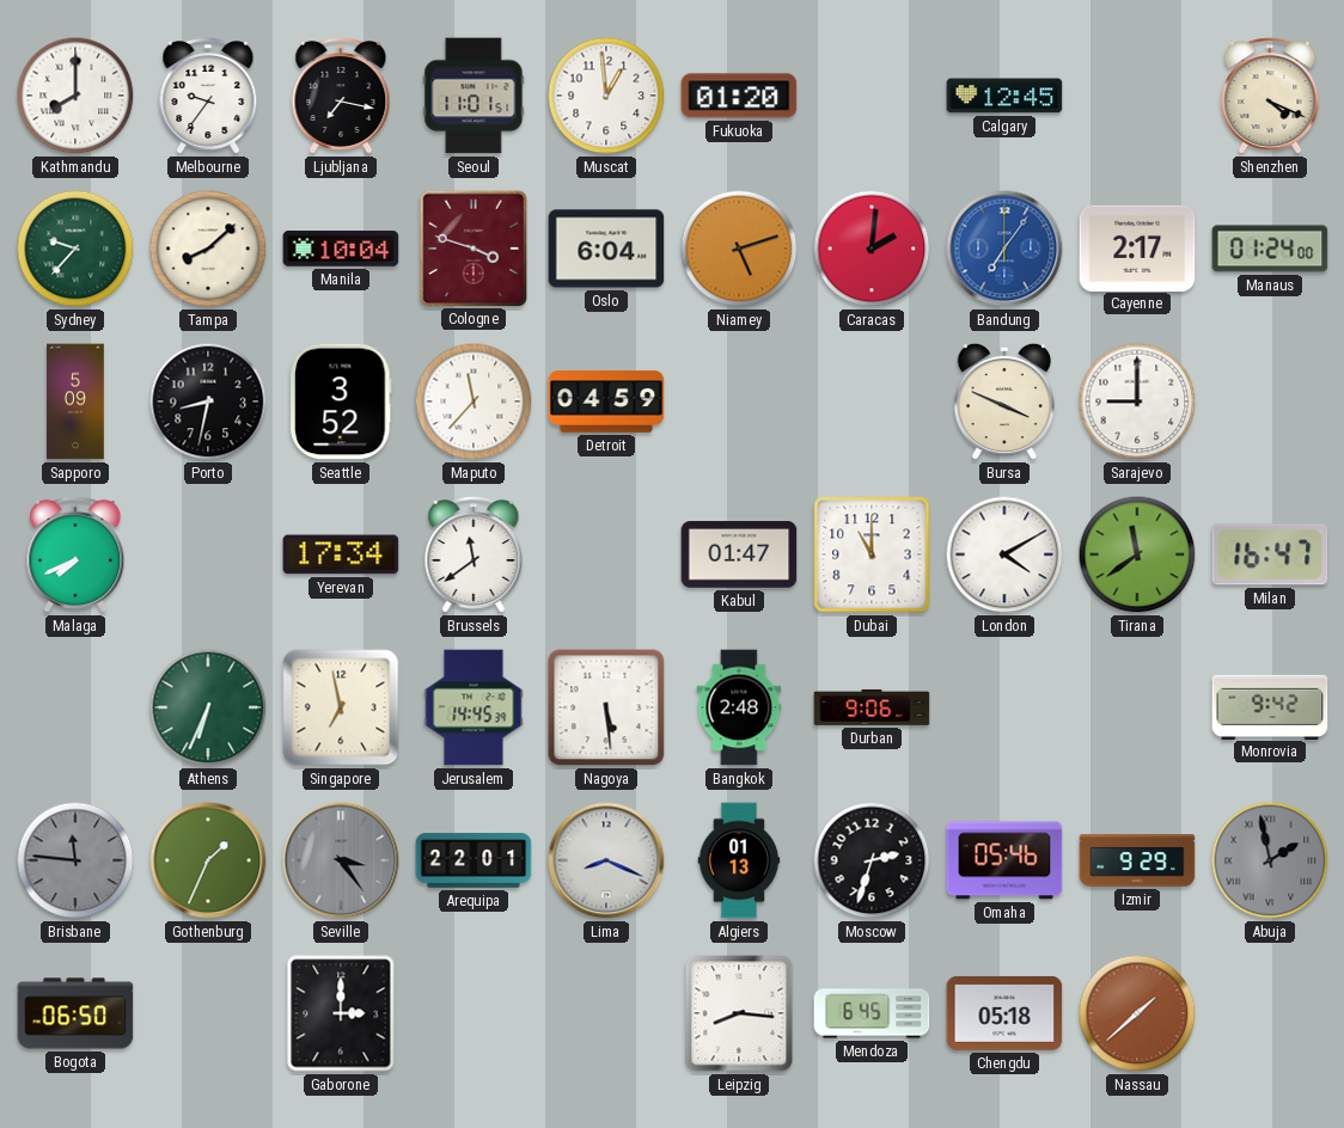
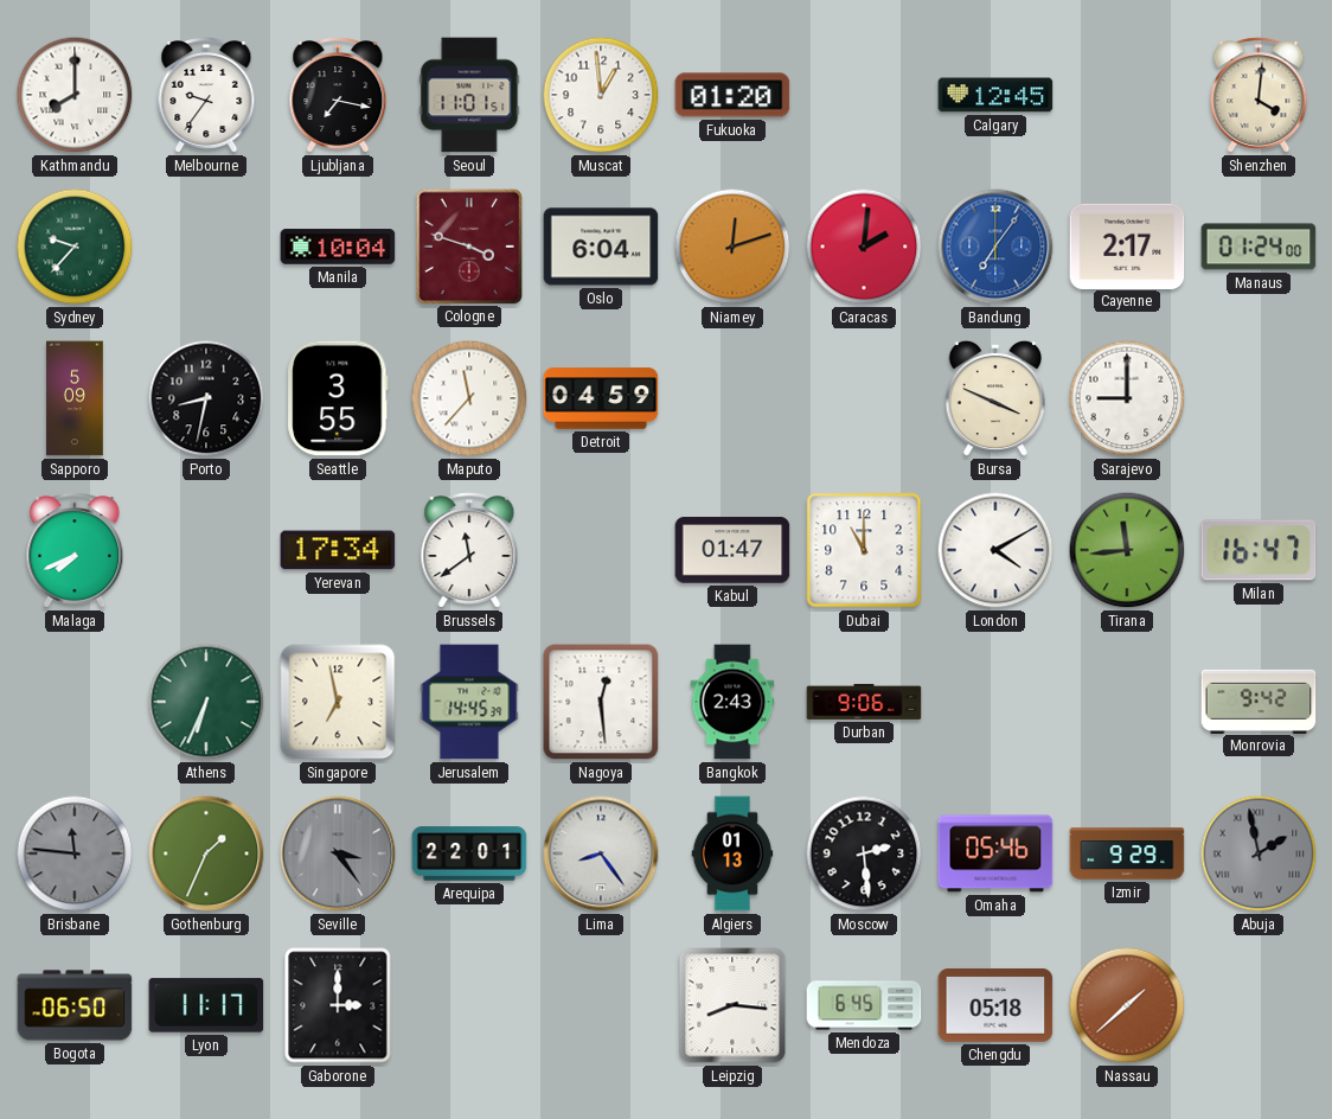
Shenzhen: 4:19 -> 4:01
Tampa: 8:08 -> none
Niamey: 5:12 -> 12:12
Seattle: 3:52 -> 3:55
Tirana: 11:39 -> 11:44
Nagoya: 5:29 -> 12:29
Bangkok: 2:48 -> 2:43
Lima: 8:19 -> 8:24
Moscow: 2:33 -> 2:29
Lyon: none -> 11:17
